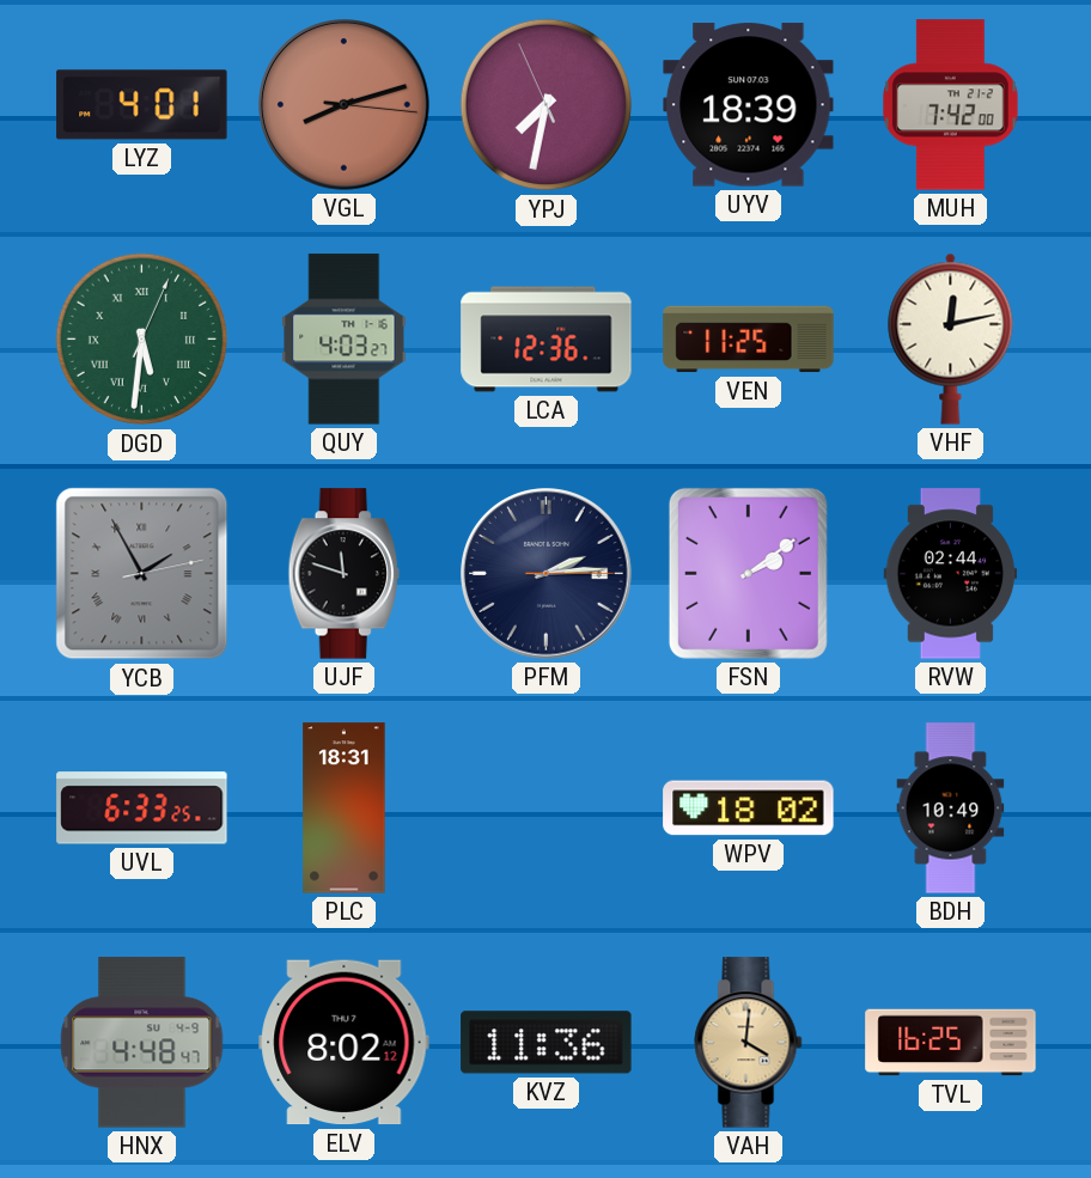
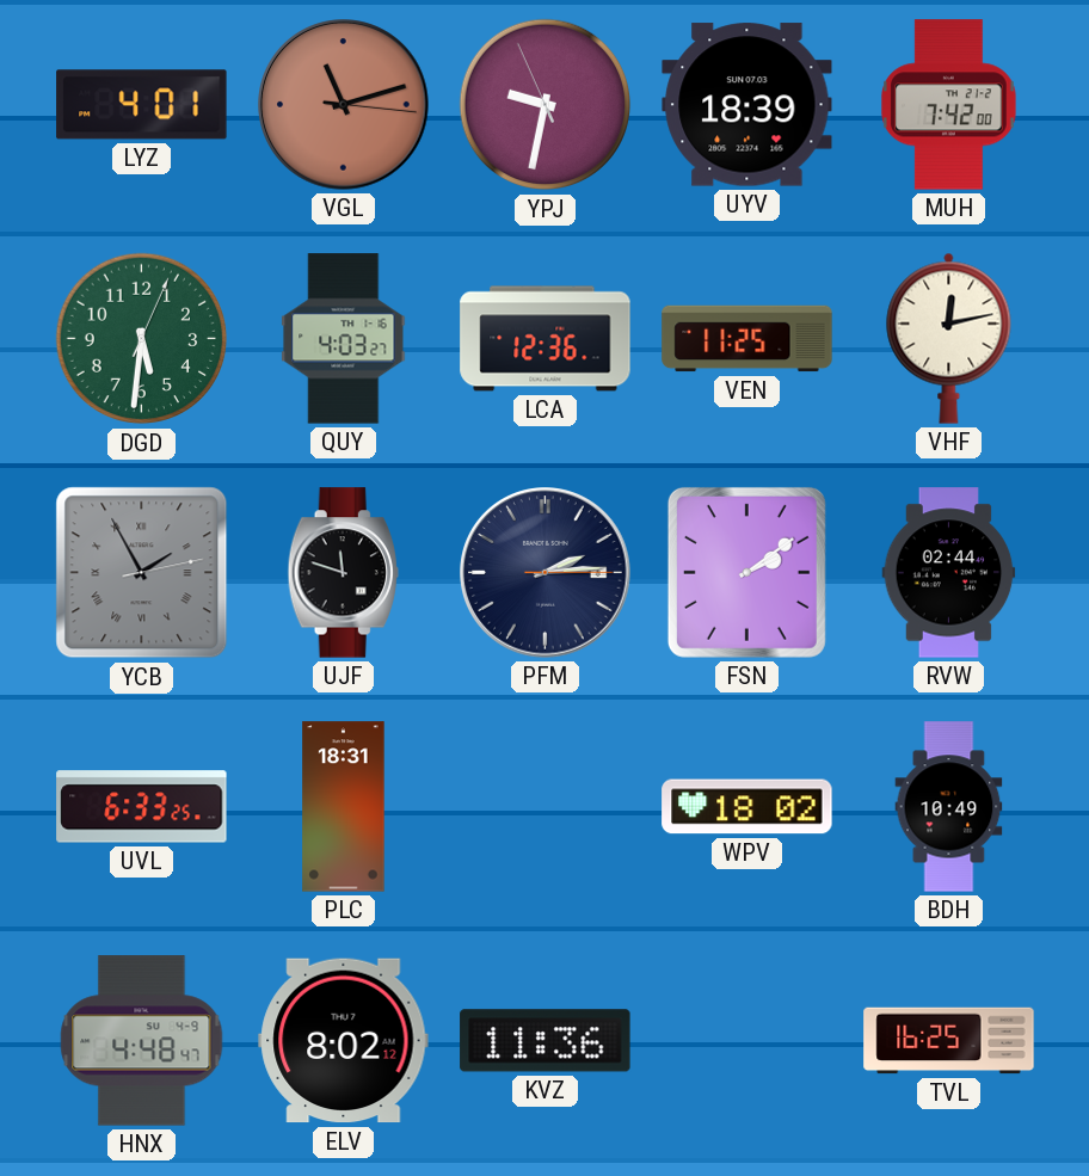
VGL: 8:12 -> 11:12
YPJ: 7:31 -> 9:31
DGD numerals: Roman -> Arabic
VAH: 4:01 -> none
